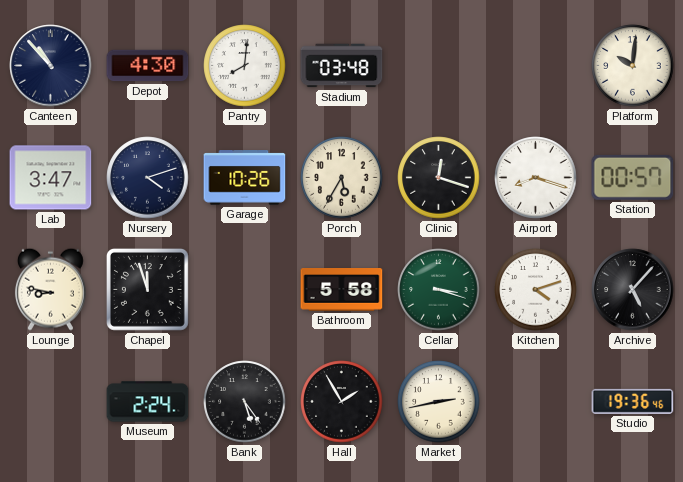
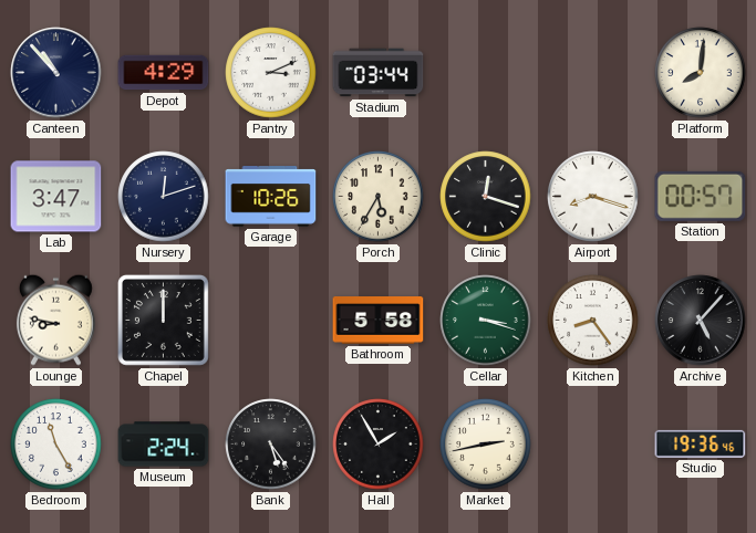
Depot: 4:30 -> 4:29
Pantry: 8:01 -> 3:11
Stadium: 03:48 -> 03:44
Platform: 10:01 -> 8:01
Nursery: 4:12 -> 12:12
Chapel: 11:57 -> 12:00
Kitchen: 4:12 -> 8:24
Bedroom: none -> 11:25
